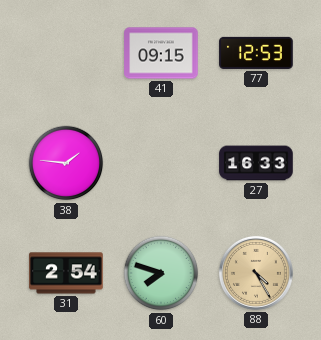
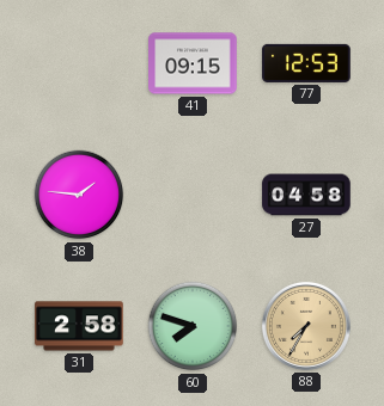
27: 16:33 -> 04:58
31: 2:54 -> 2:58
88: 4:25 -> 7:35
